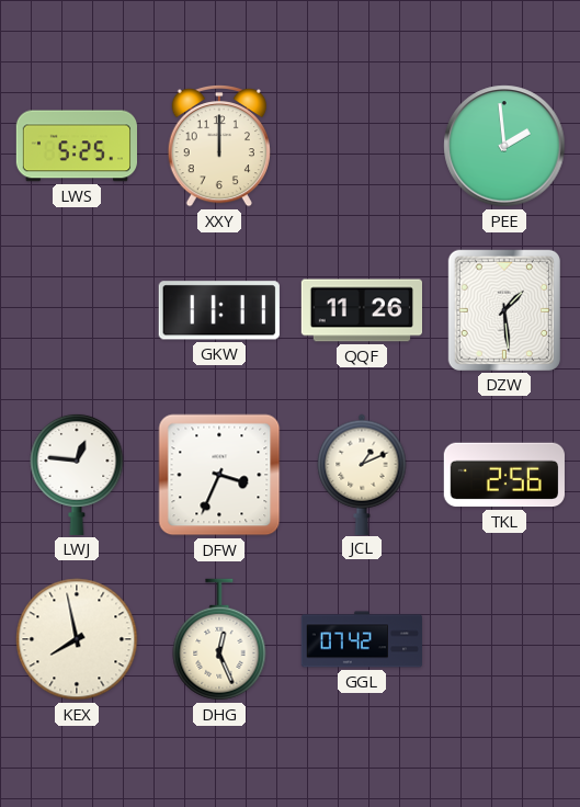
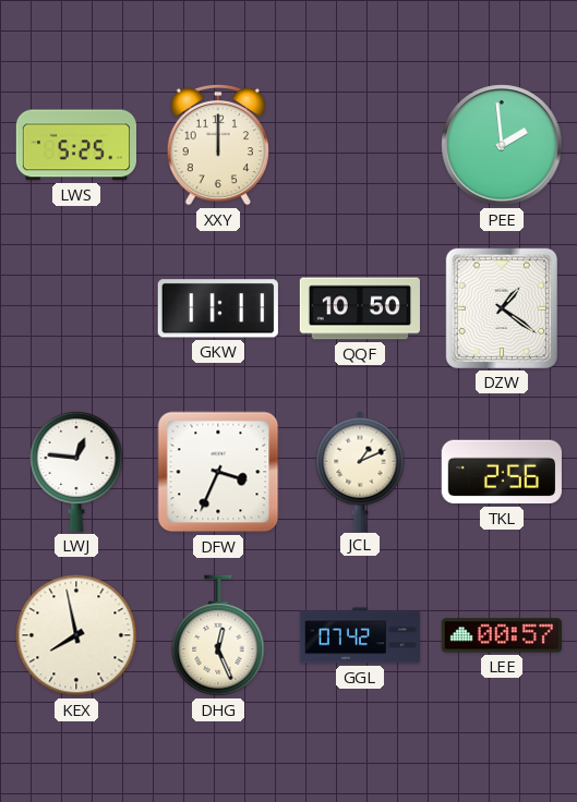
QQF: 11:26 -> 10:50
DZW: 1:29 -> 1:21
LEE: none -> 00:57
